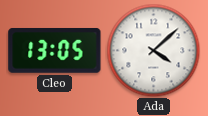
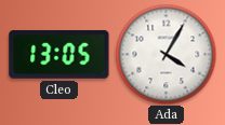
Ada: 4:08 -> 4:05
